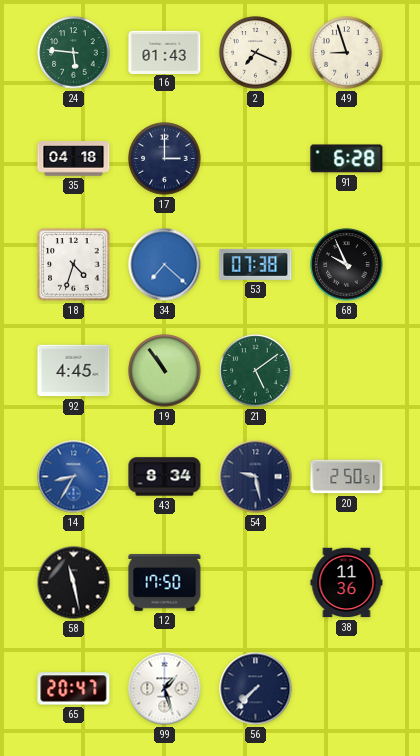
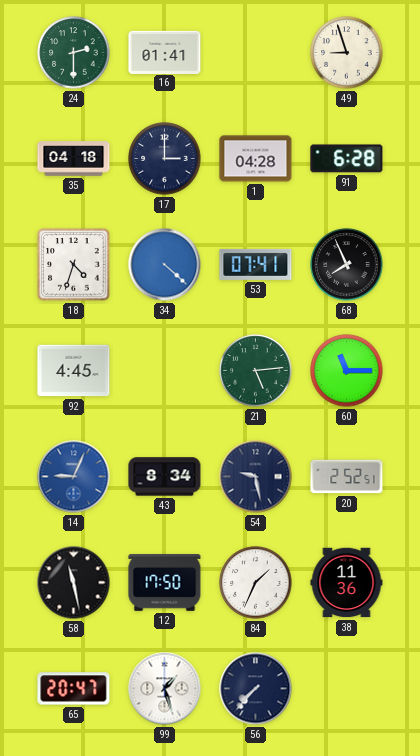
24: 5:46 -> 2:30
16: 01:43 -> 01:41
2: 7:19 -> none
1: none -> 04:28
34: 7:22 -> 4:22
53: 07:38 -> 07:41
68: 9:56 -> 7:56
19: 10:54 -> none
21: 5:09 -> 5:14
60: none -> 11:15
14: 8:35 -> 9:04
20: 2:50 -> 2:52
84: none -> 1:34
